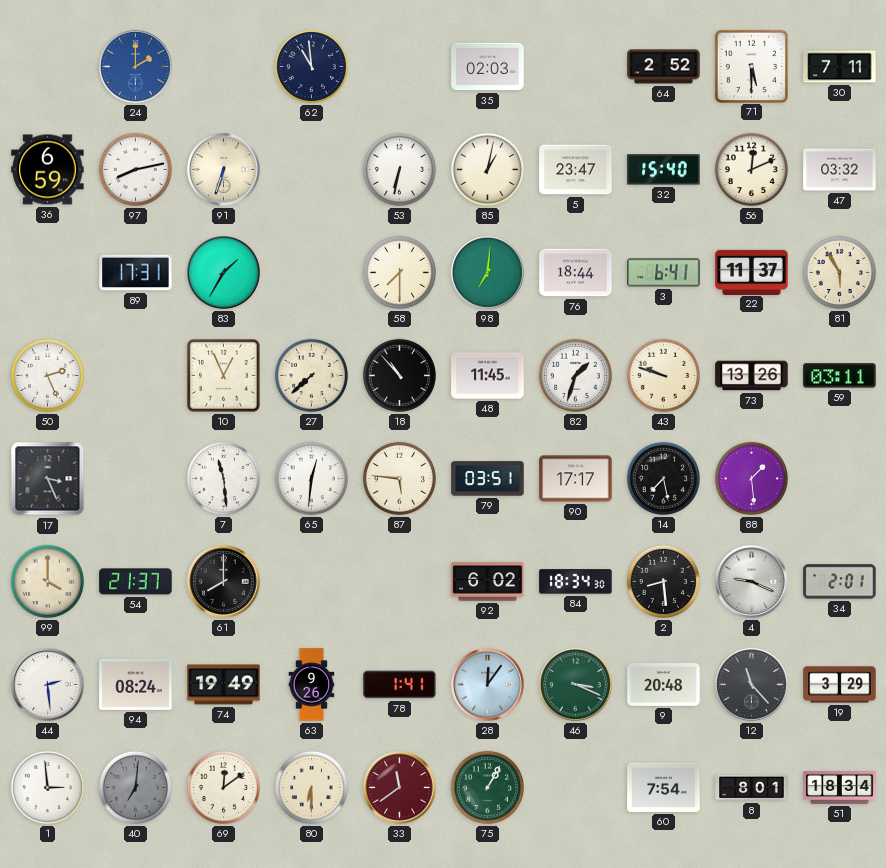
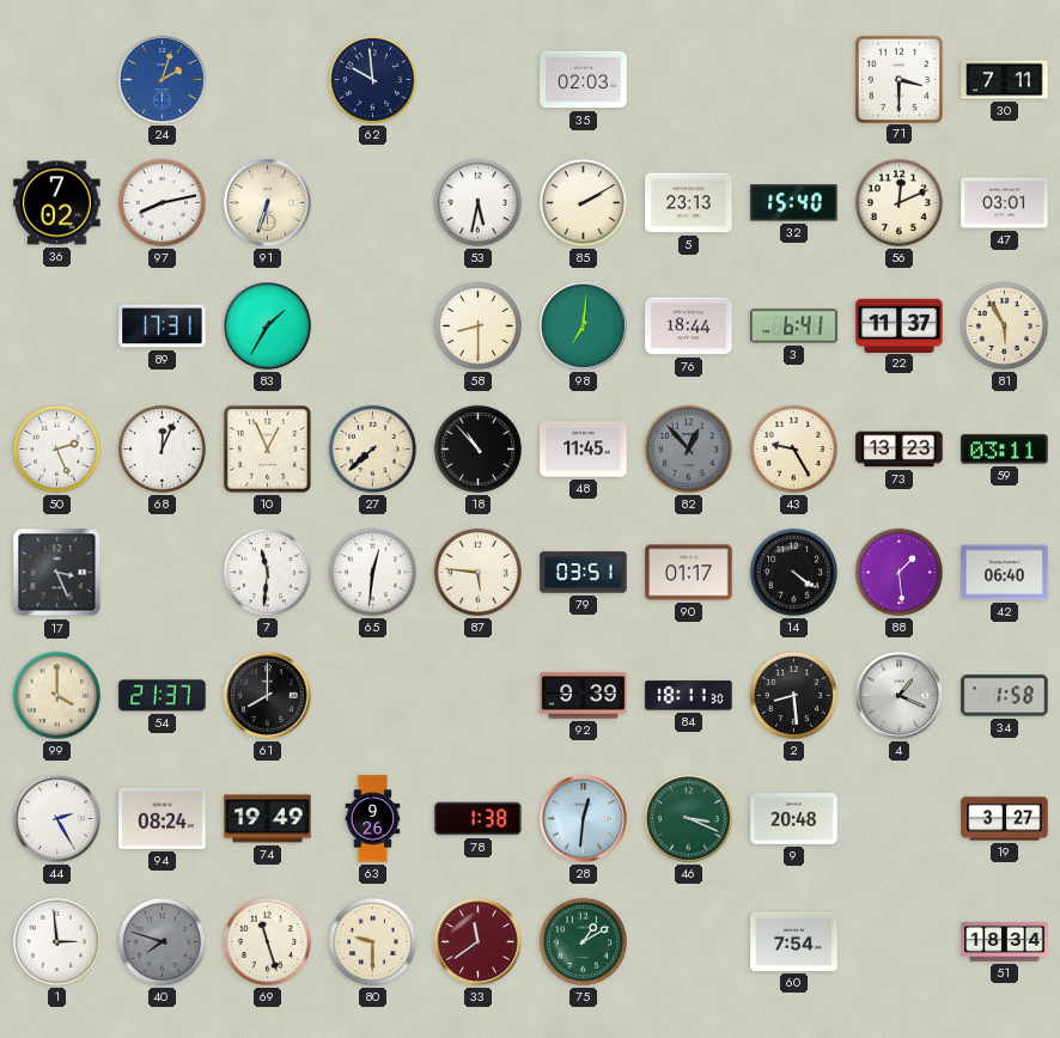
24: 2:00 -> 2:03
62: 10:59 -> 9:59
64: 2:52 -> none
71: 5:30 -> 3:30
36: 6:59 -> 7:02
53: 6:32 -> 5:32
85: 1:02 -> 2:10
5: 23:47 -> 23:13
47: 03:32 -> 03:01
58: 7:30 -> 8:30
68: none -> 12:04
82: 1:33 -> 12:53
82 dial: white -> grey
43: 9:48 -> 9:25
73: 13:26 -> 13:23
7: 11:29 -> 11:31
90: 17:17 -> 01:17
14: 7:28 -> 4:21
42: none -> 06:40
92: 6:02 -> 9:39
84: 18:34 -> 18:11
4: 9:19 -> 1:19
34: 2:01 -> 1:58
44: 2:29 -> 2:25
78: 1:41 -> 1:38
28: 12:06 -> 12:31
12: 11:23 -> none
19: 3:29 -> 3:27
40: 7:01 -> 7:48
69: 12:09 -> 11:27
80: 6:30 -> 9:30
75: 1:05 -> 1:10
8: 8:01 -> none
